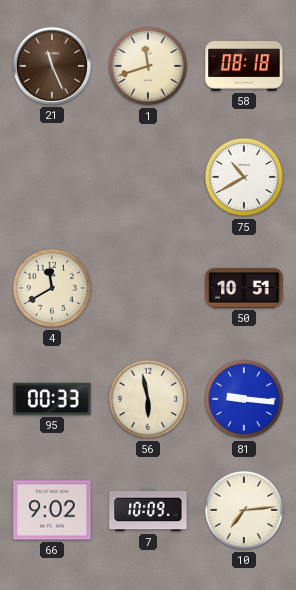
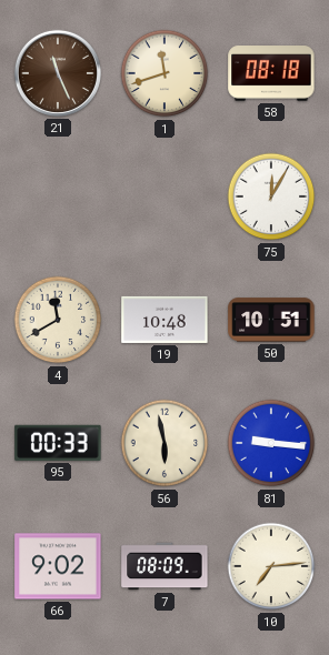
75: 10:40 -> 12:05
19: none -> 10:48
7: 10:09 -> 08:09
